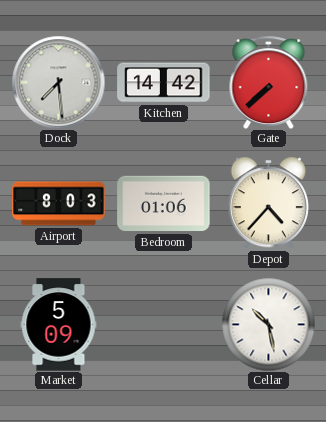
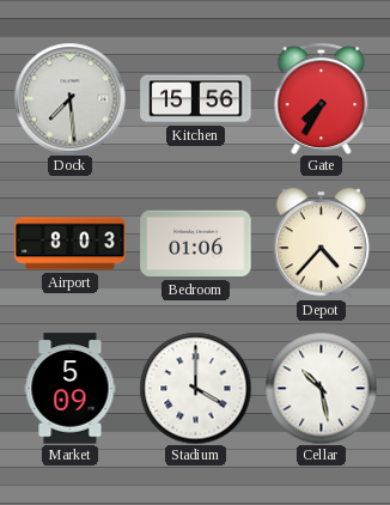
Kitchen: 14:42 -> 15:56
Gate: 7:38 -> 7:35
Stadium: none -> 4:00
